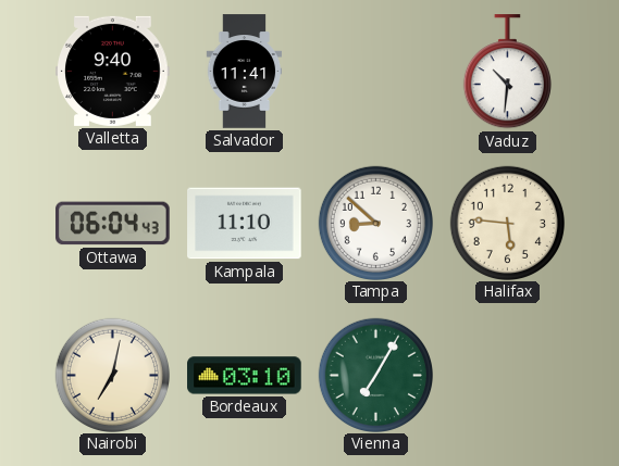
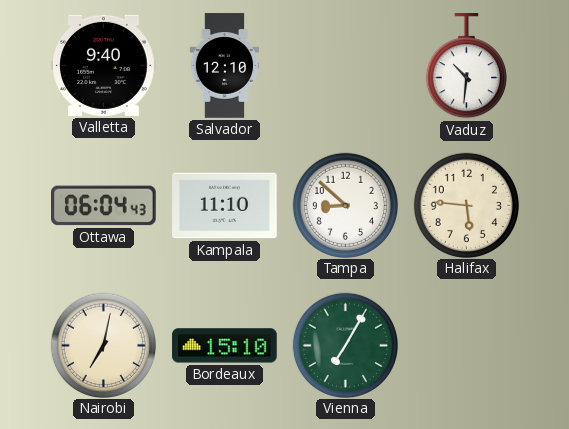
Salvador: 11:41 -> 12:10
Bordeaux: 03:10 -> 15:10
